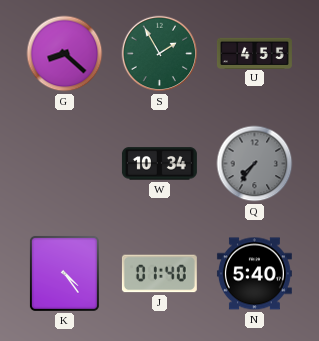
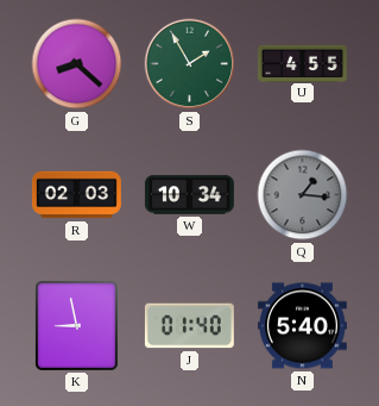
R: none -> 02:03
Q: 7:36 -> 1:16
K: 4:24 -> 8:58
